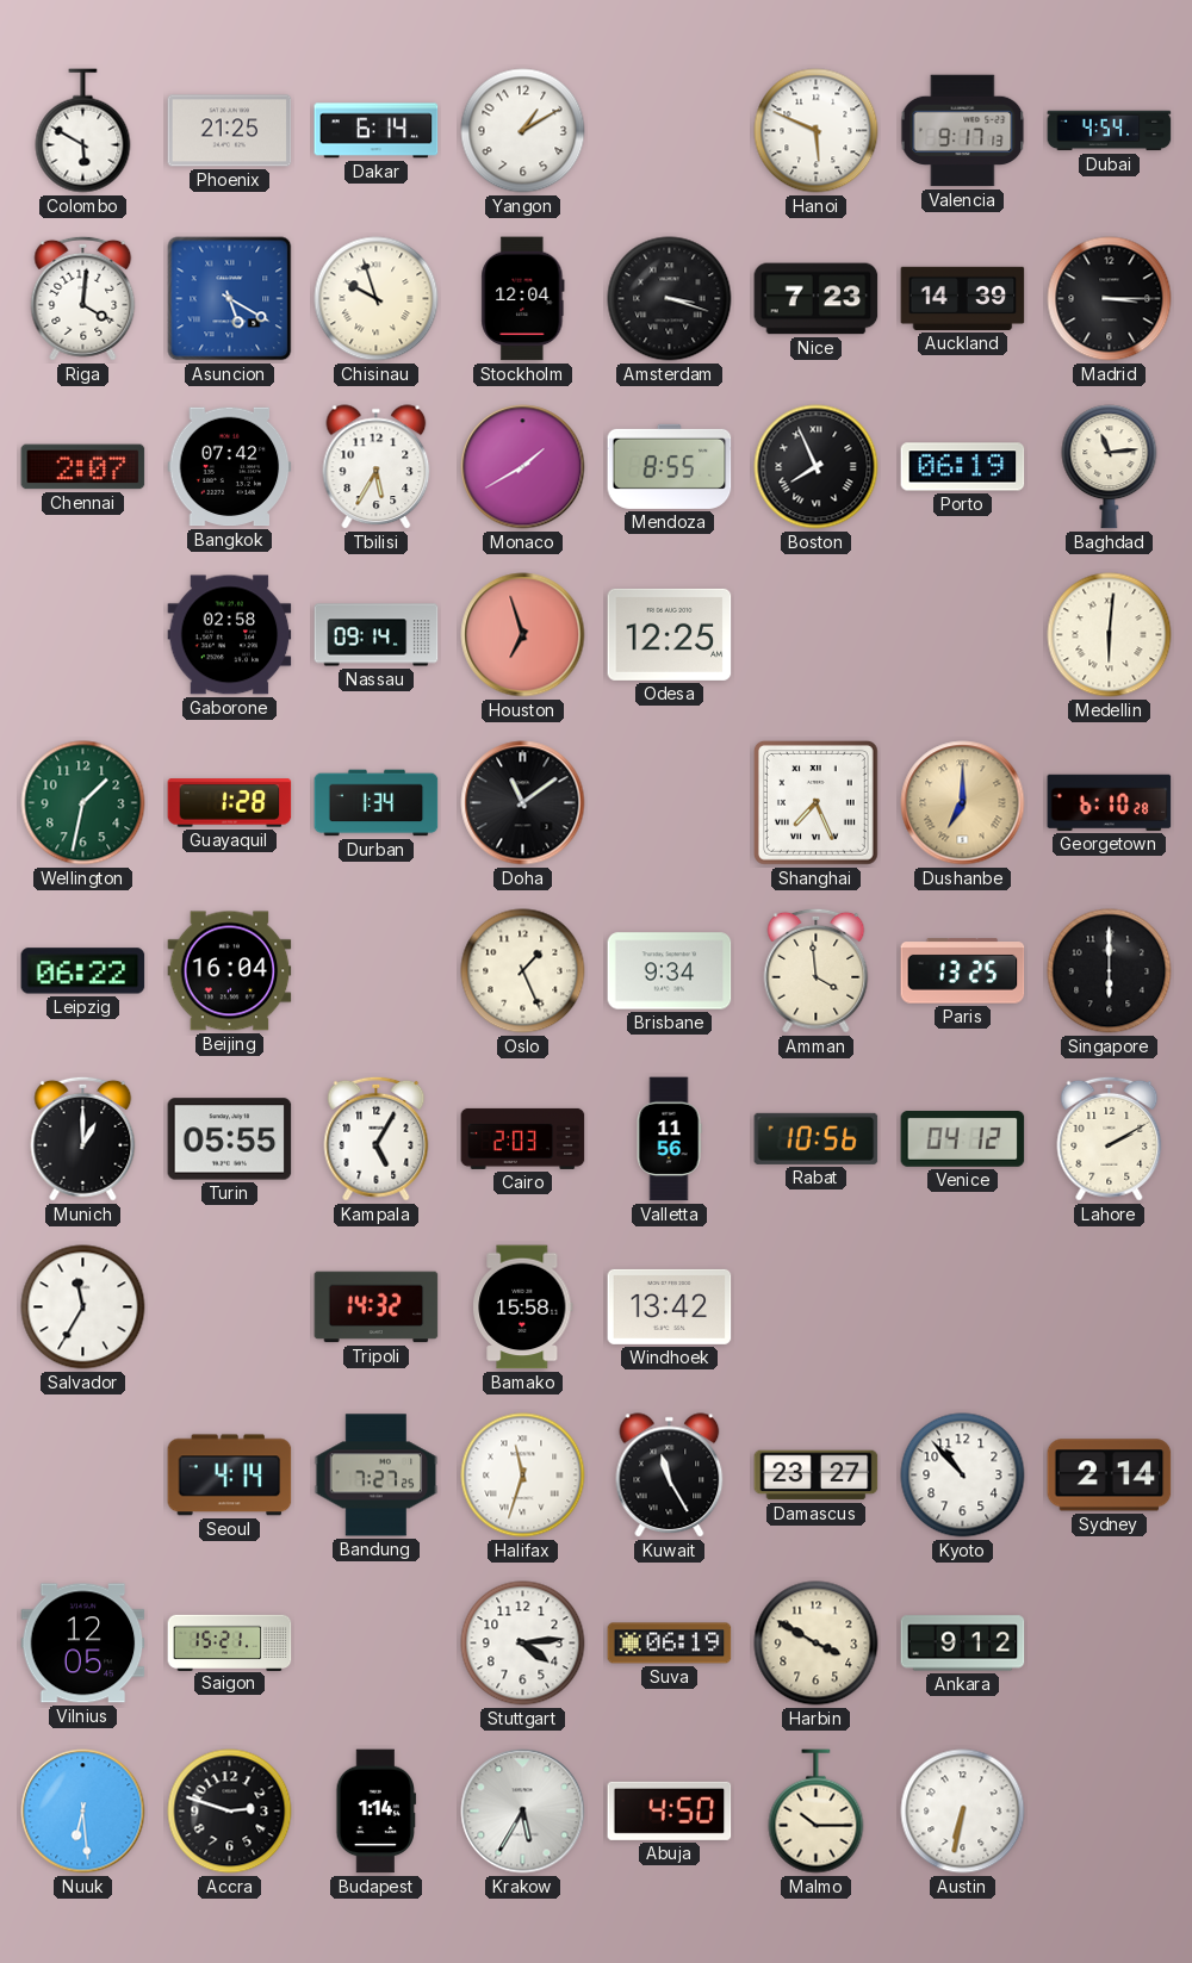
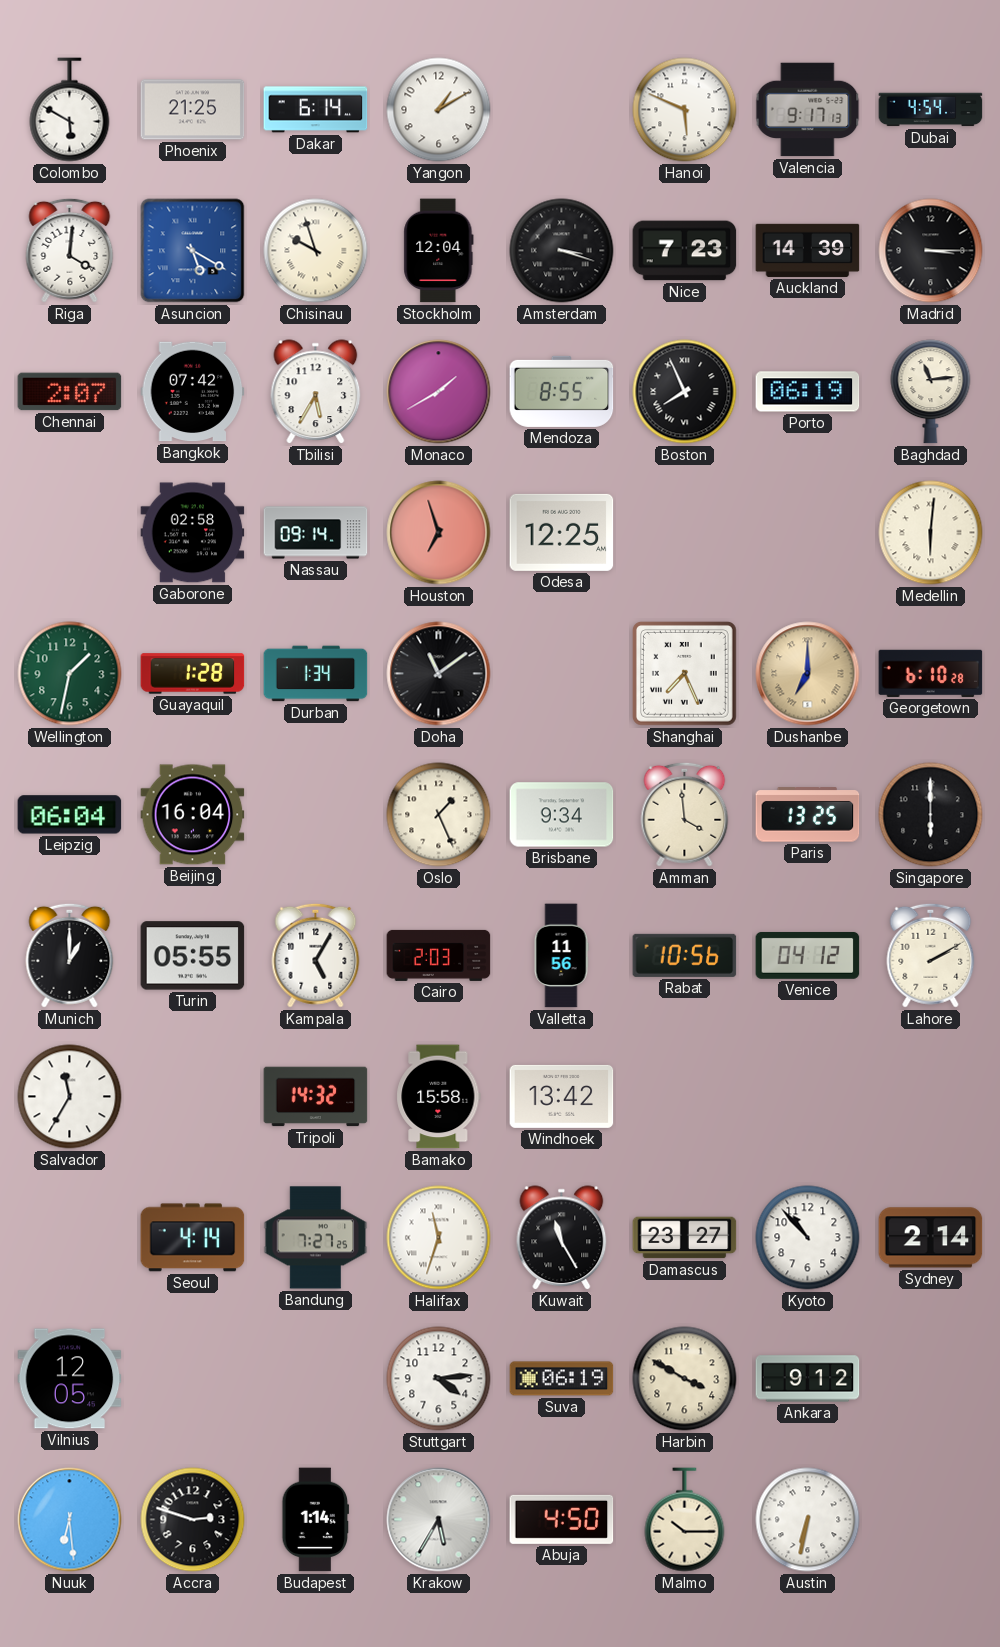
Leipzig: 06:22 -> 06:04
Saigon: 15:21 -> none
